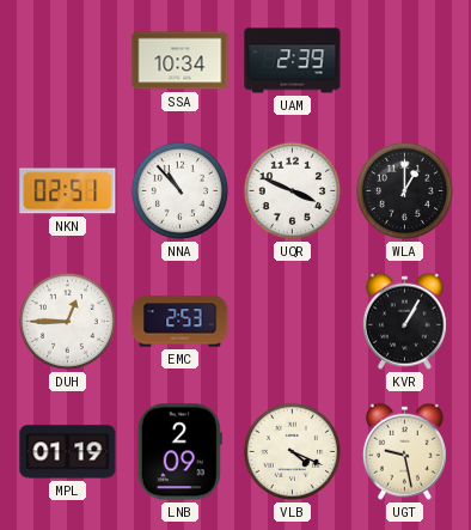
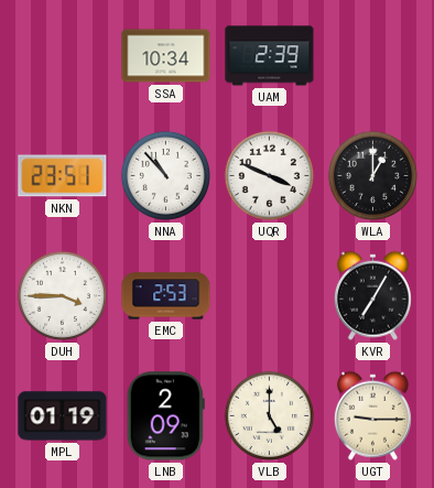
NKN: 02:51 -> 23:51
DUH: 12:45 -> 3:45
KVR: 1:05 -> 7:05
VLB: 4:19 -> 5:00
UGT: 9:28 -> 9:15
